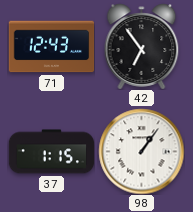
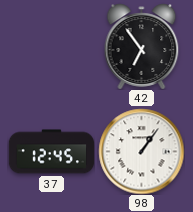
71: 12:43 -> none
37: 1:15 -> 12:45
